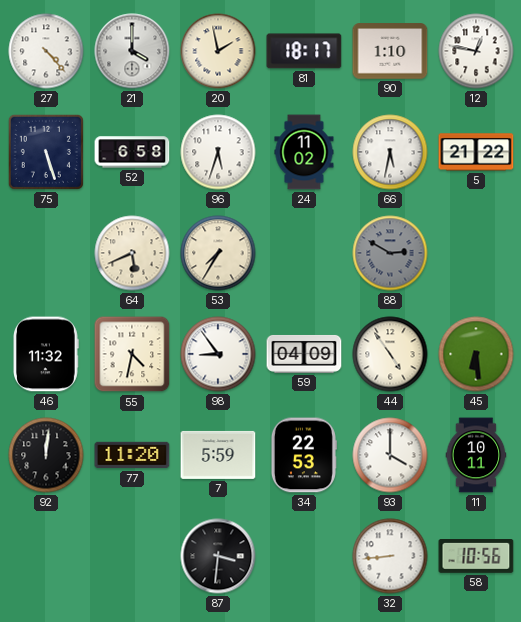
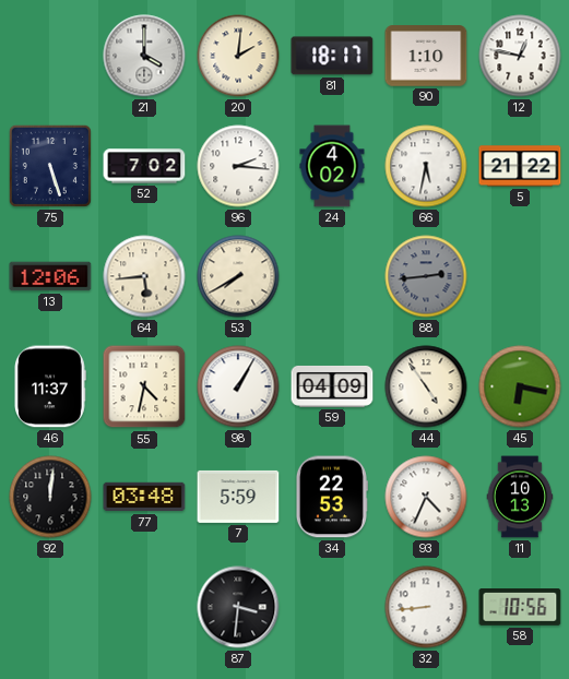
27: 4:23 -> none
20: 1:58 -> 2:01
52: 6:58 -> 7:02
96: 5:33 -> 2:16
24: 11:02 -> 4:02
13: none -> 12:06
64: 5:41 -> 5:44
53: 7:35 -> 7:40
88: 2:50 -> 2:44
46: 11:32 -> 11:37
98: 8:54 -> 1:05
45: 6:29 -> 6:17
77: 11:20 -> 03:48
93: 4:00 -> 4:34
11: 10:11 -> 10:13
